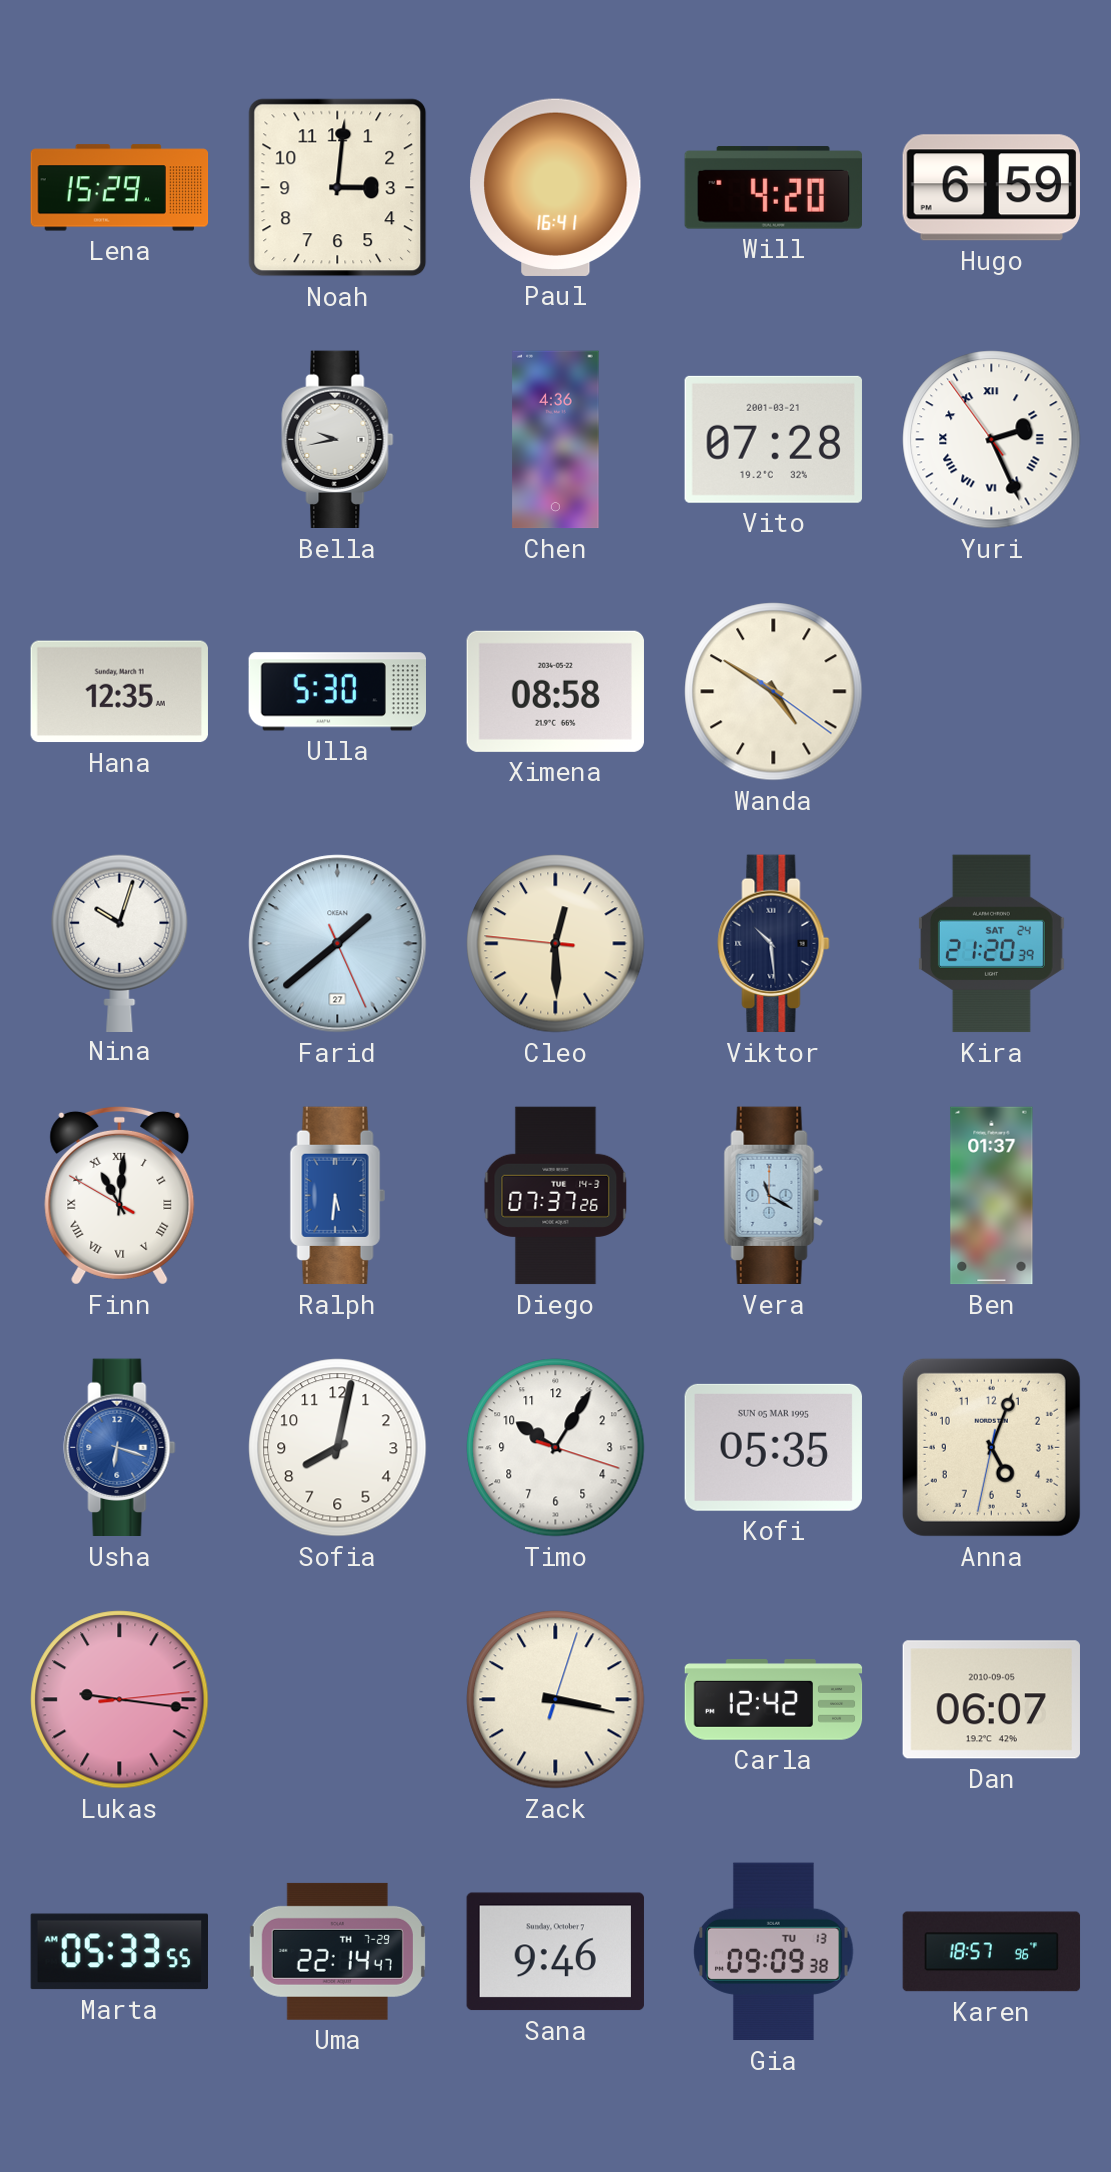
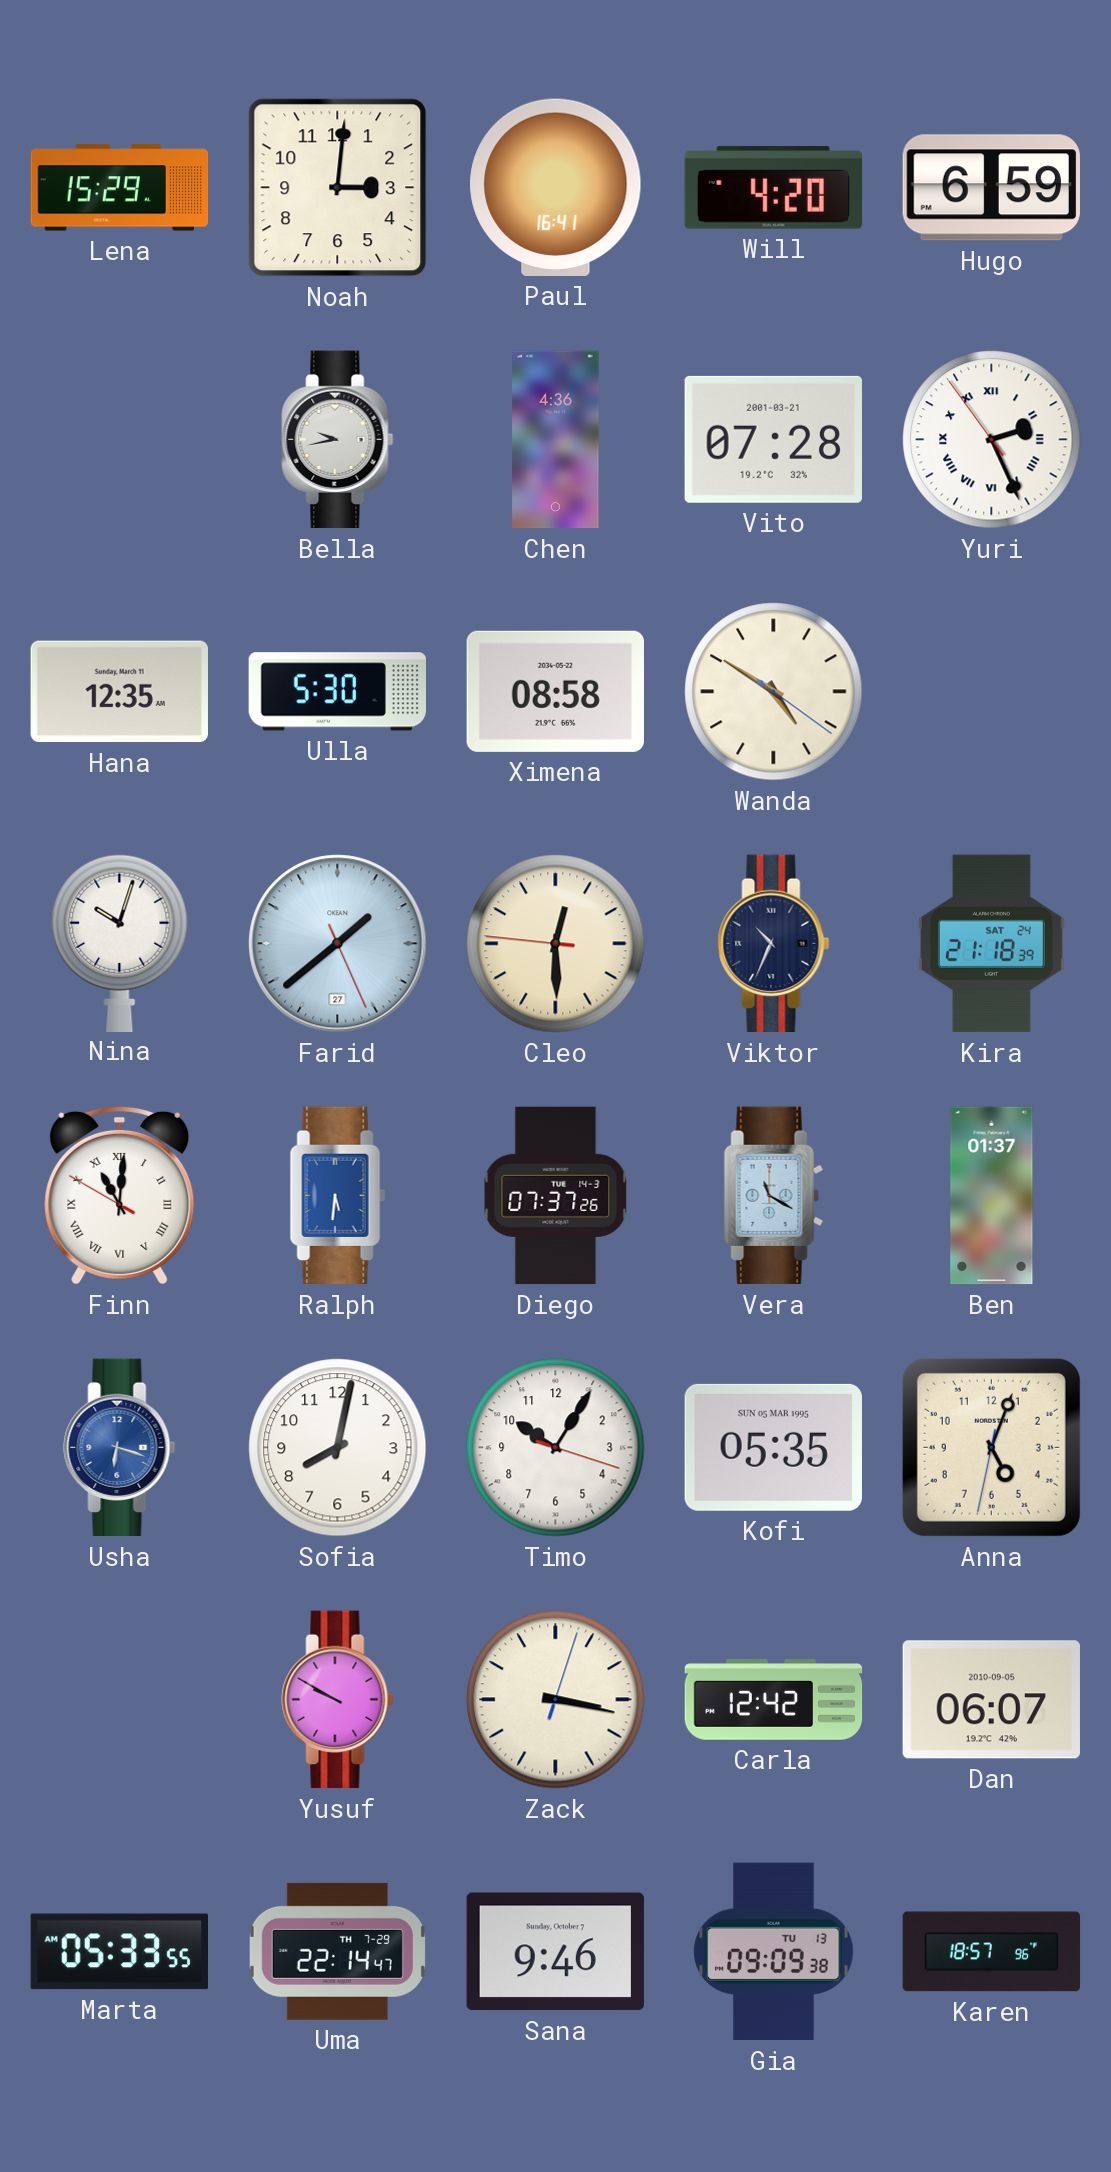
Viktor: 10:29 -> 10:34
Kira: 21:20 -> 21:18
Lukas: 9:16 -> none
Yusuf: none -> 9:50
